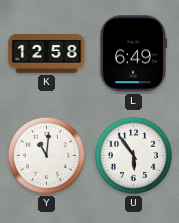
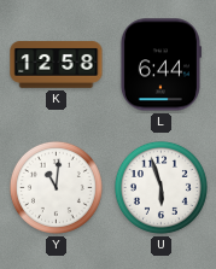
L: 6:49 -> 6:44
U: 5:54 -> 5:57
